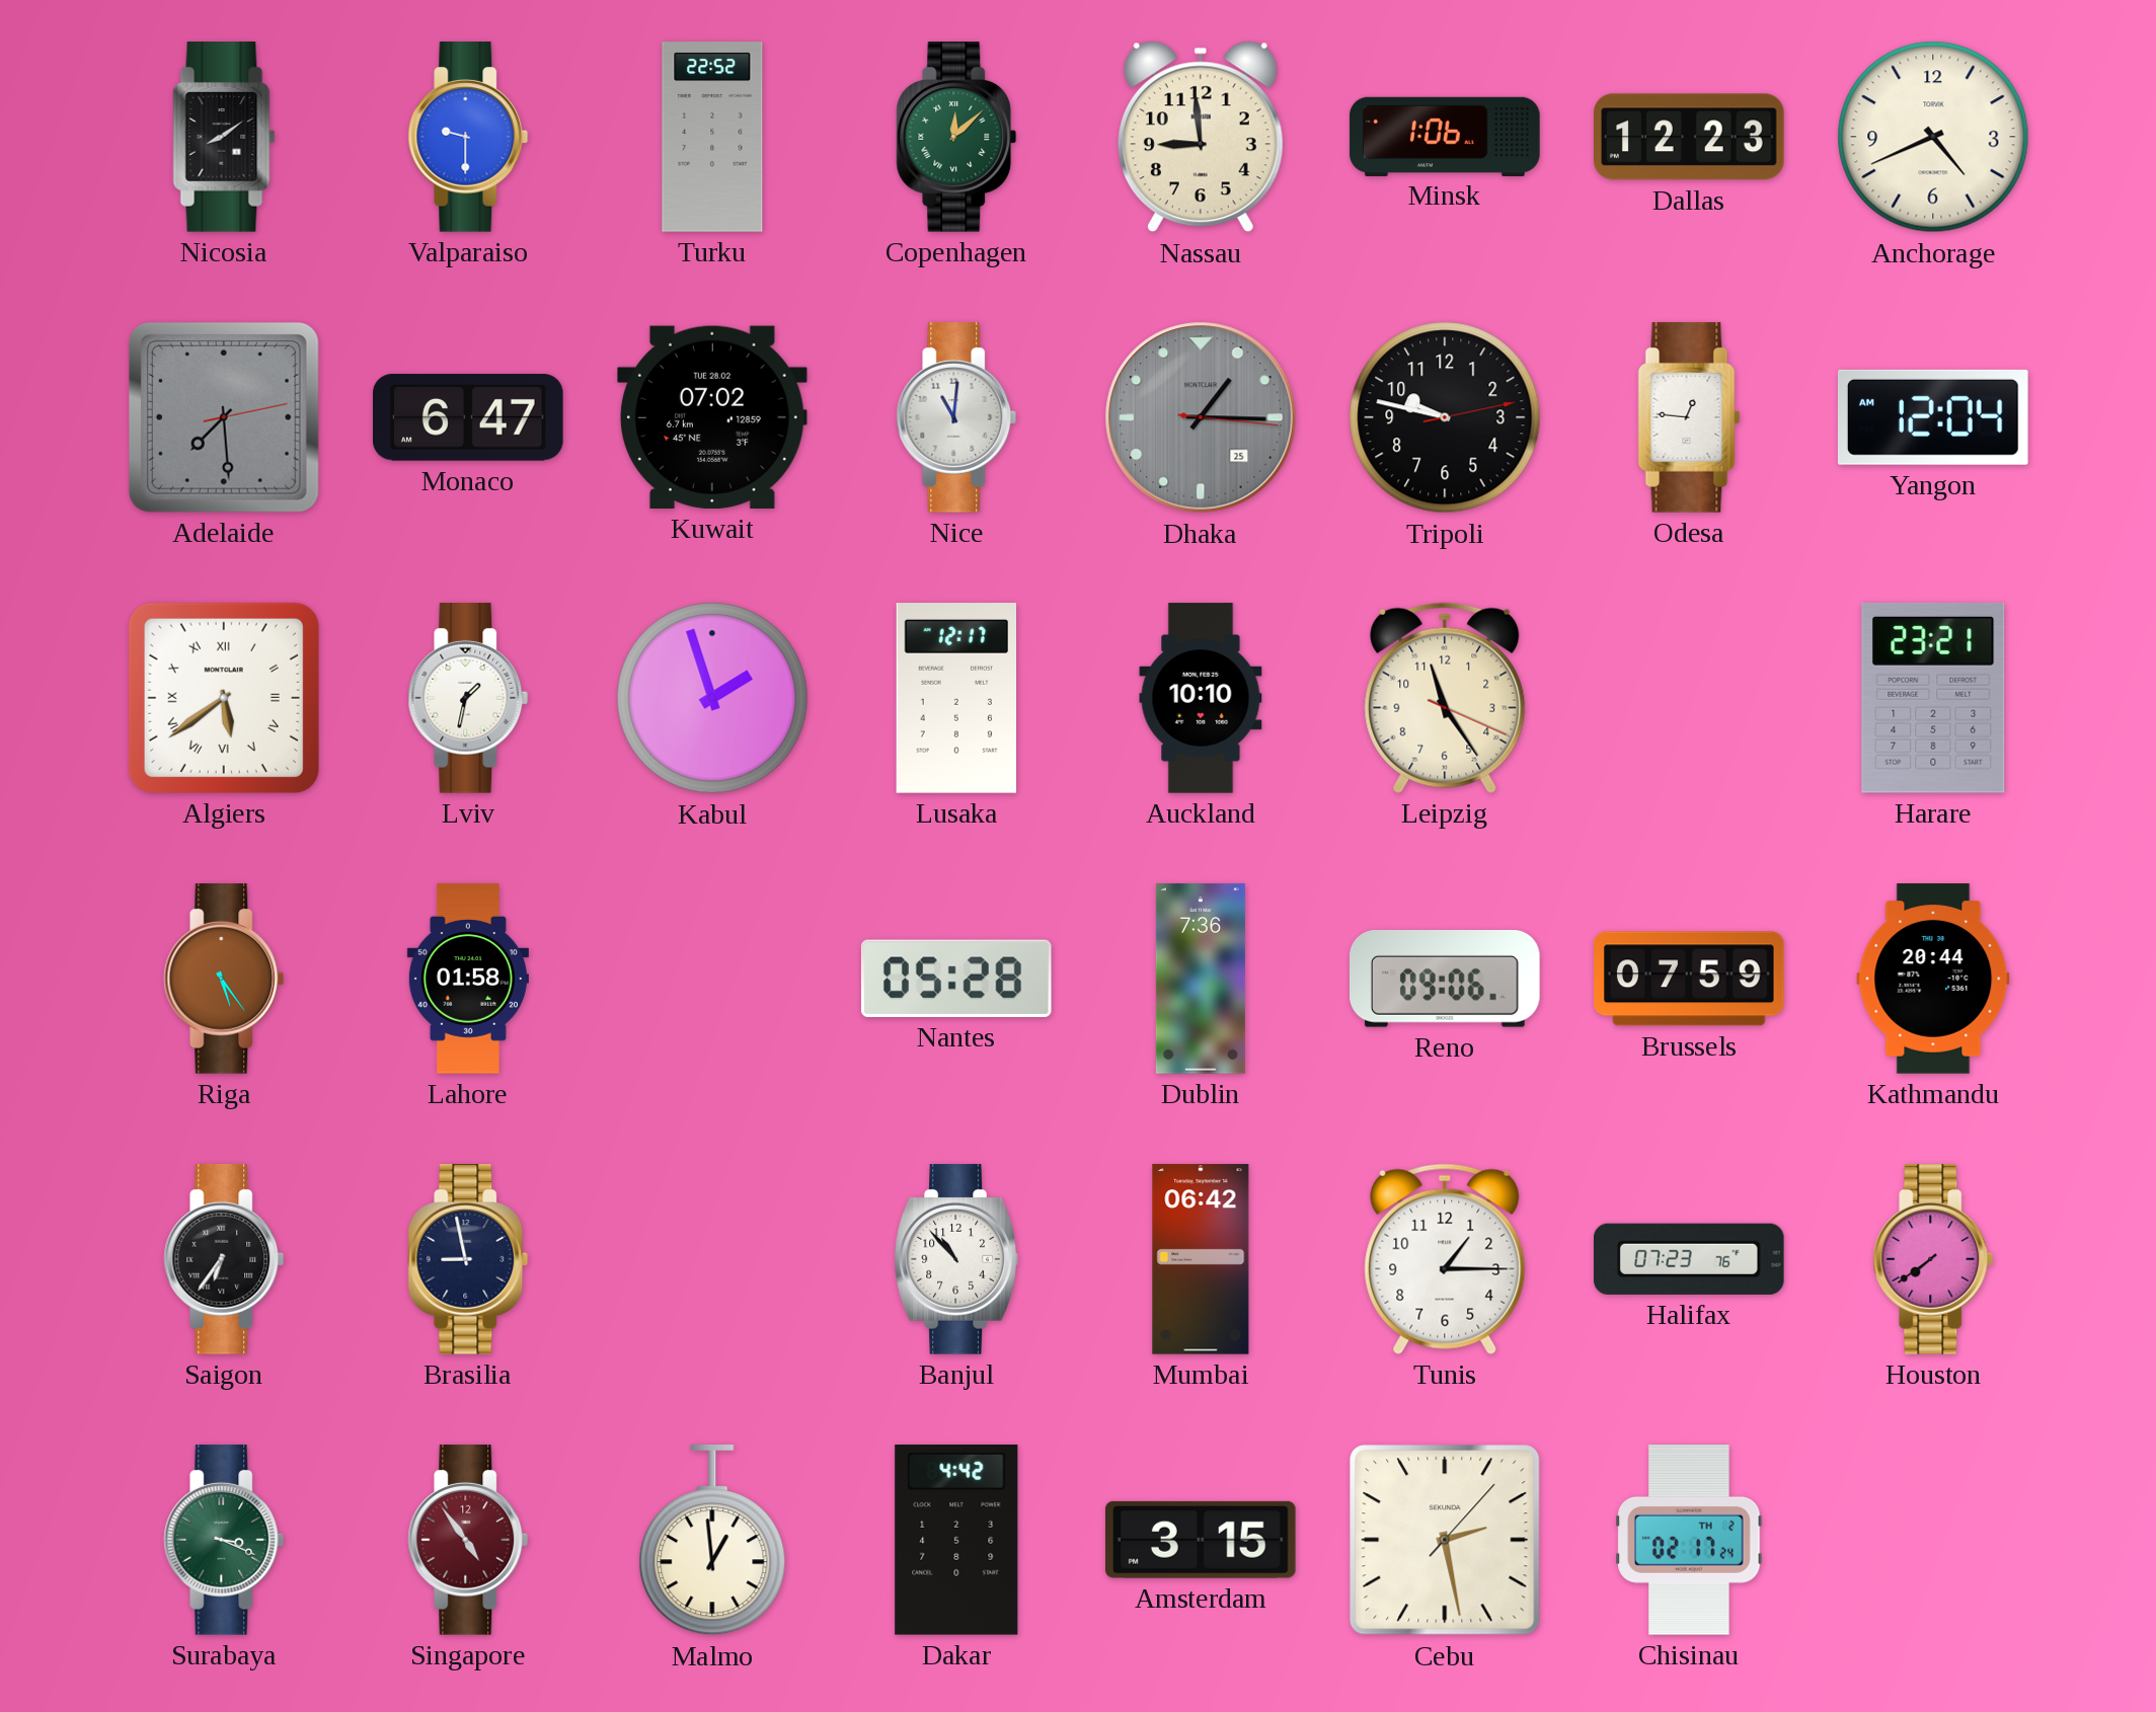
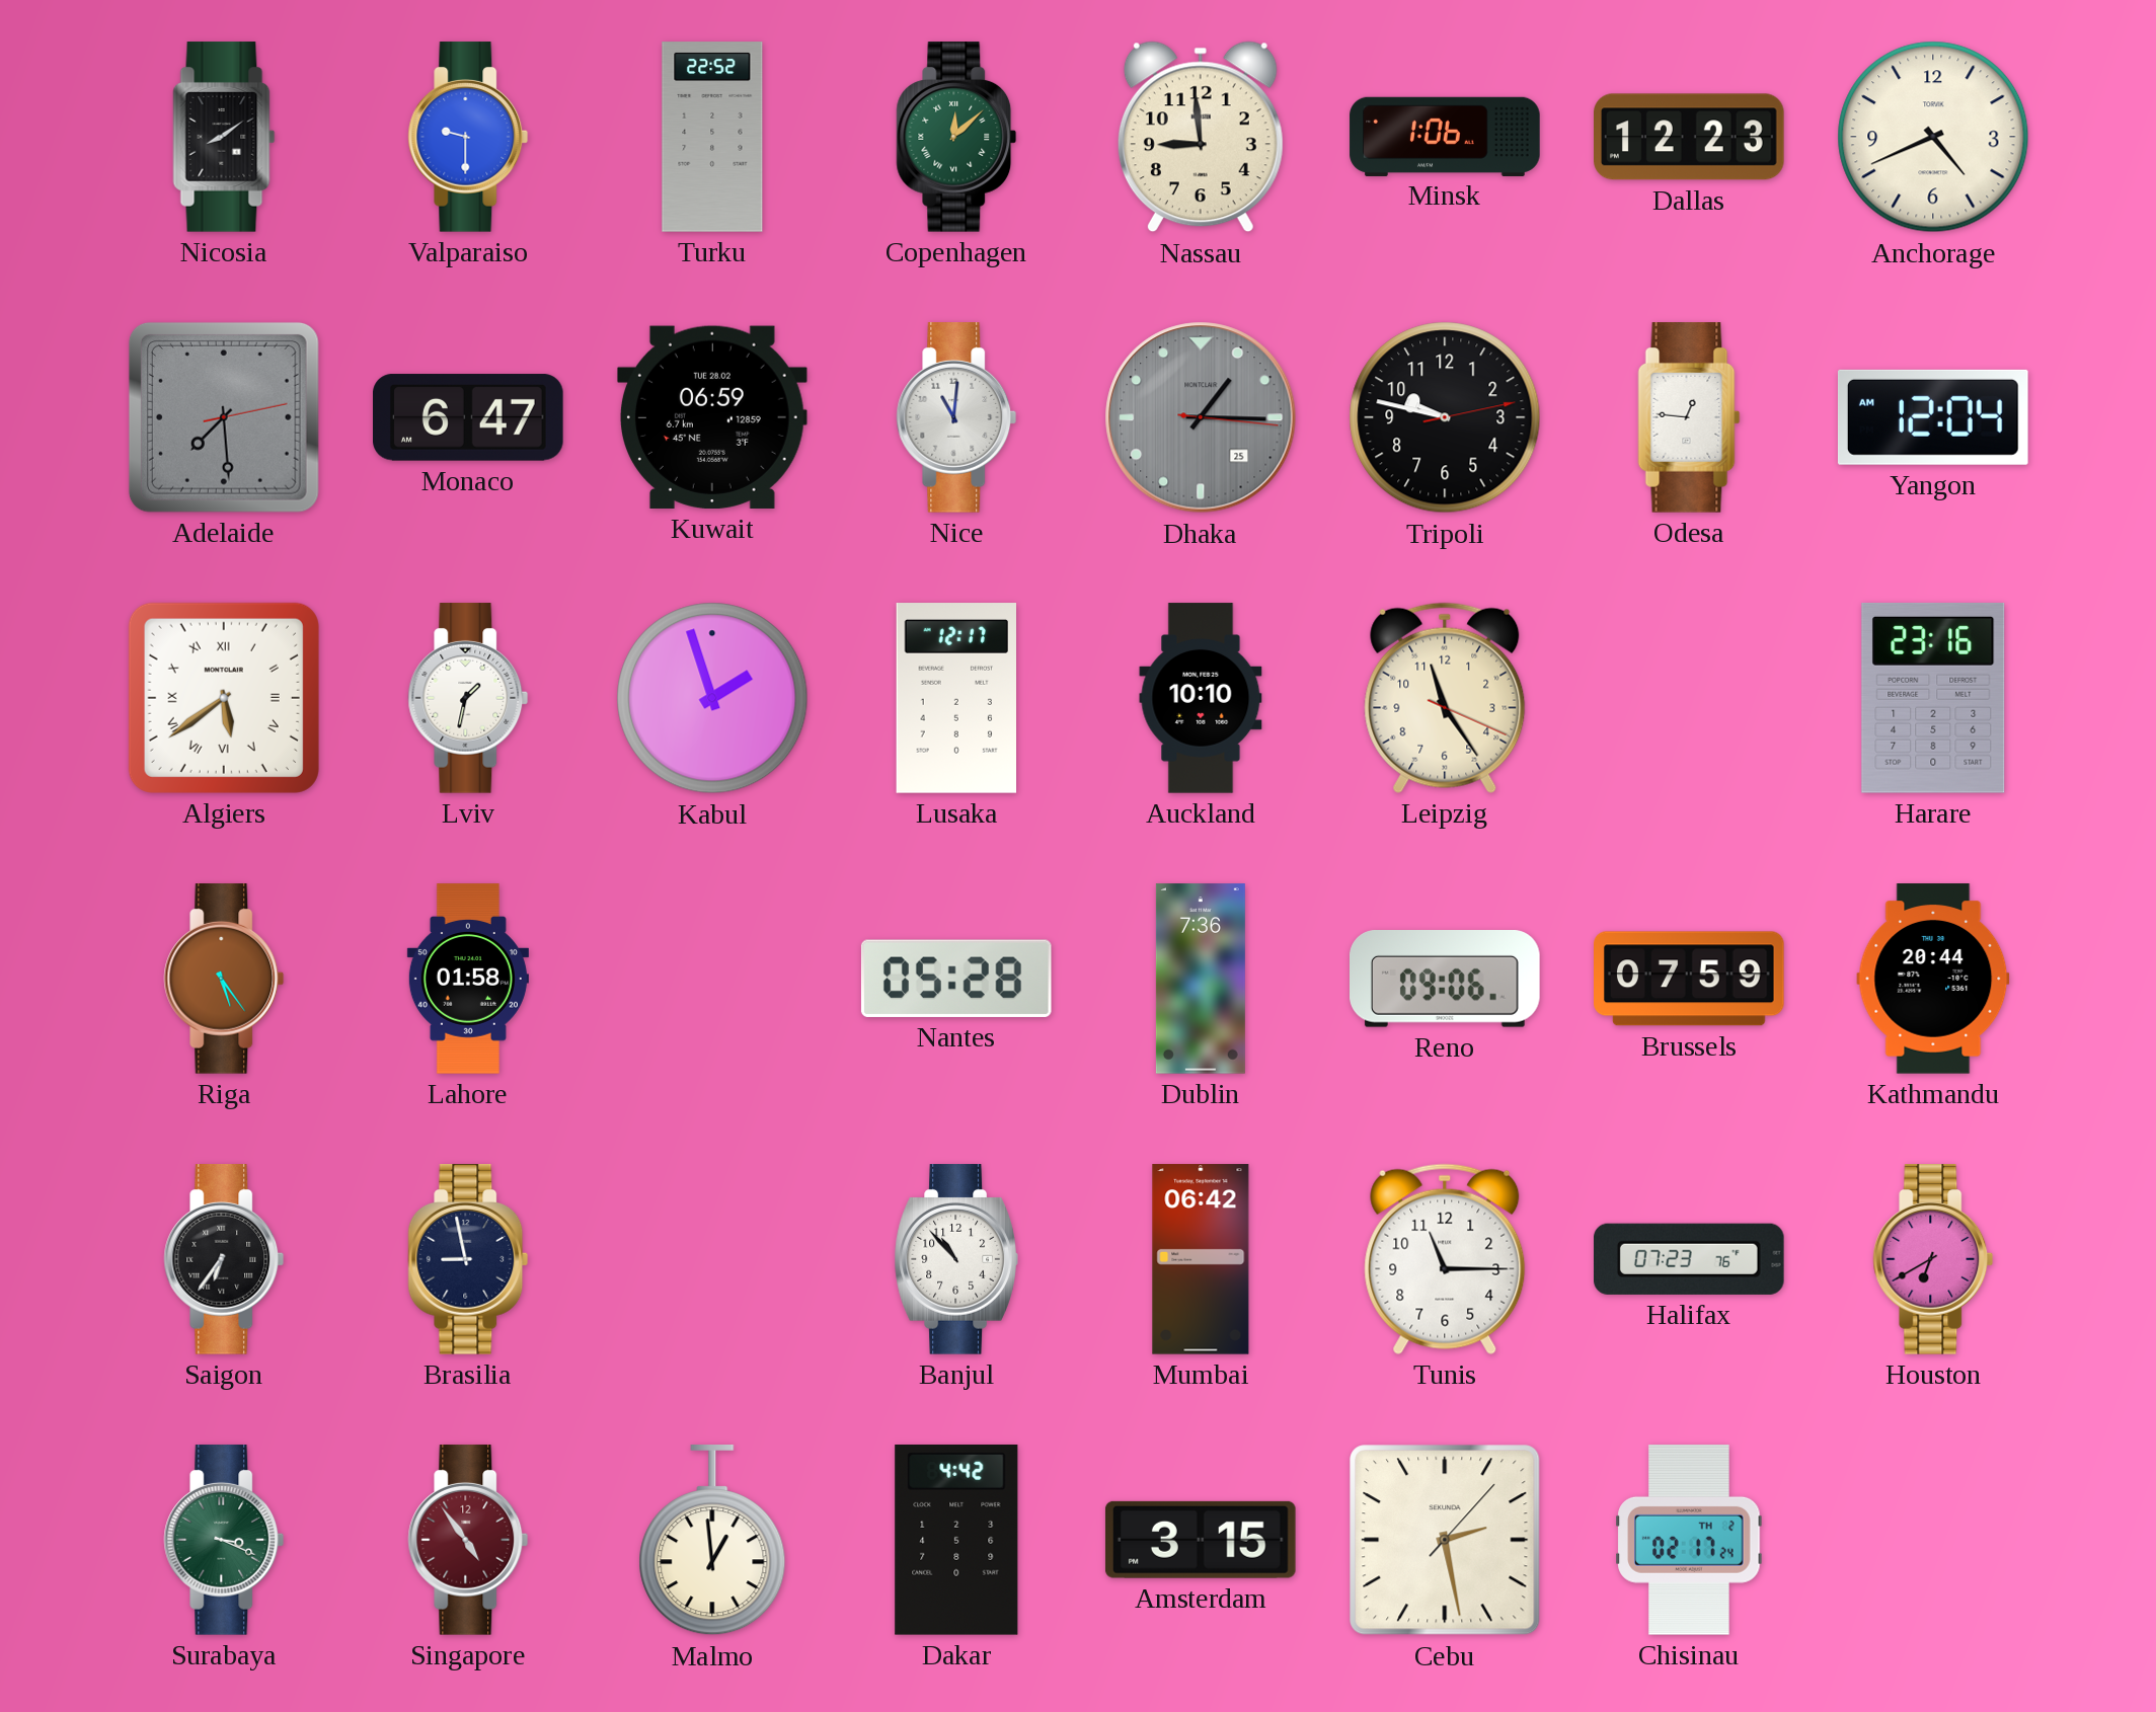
Kuwait: 07:02 -> 06:59
Harare: 23:21 -> 23:16
Tunis: 1:15 -> 11:15
Houston: 7:39 -> 6:40
